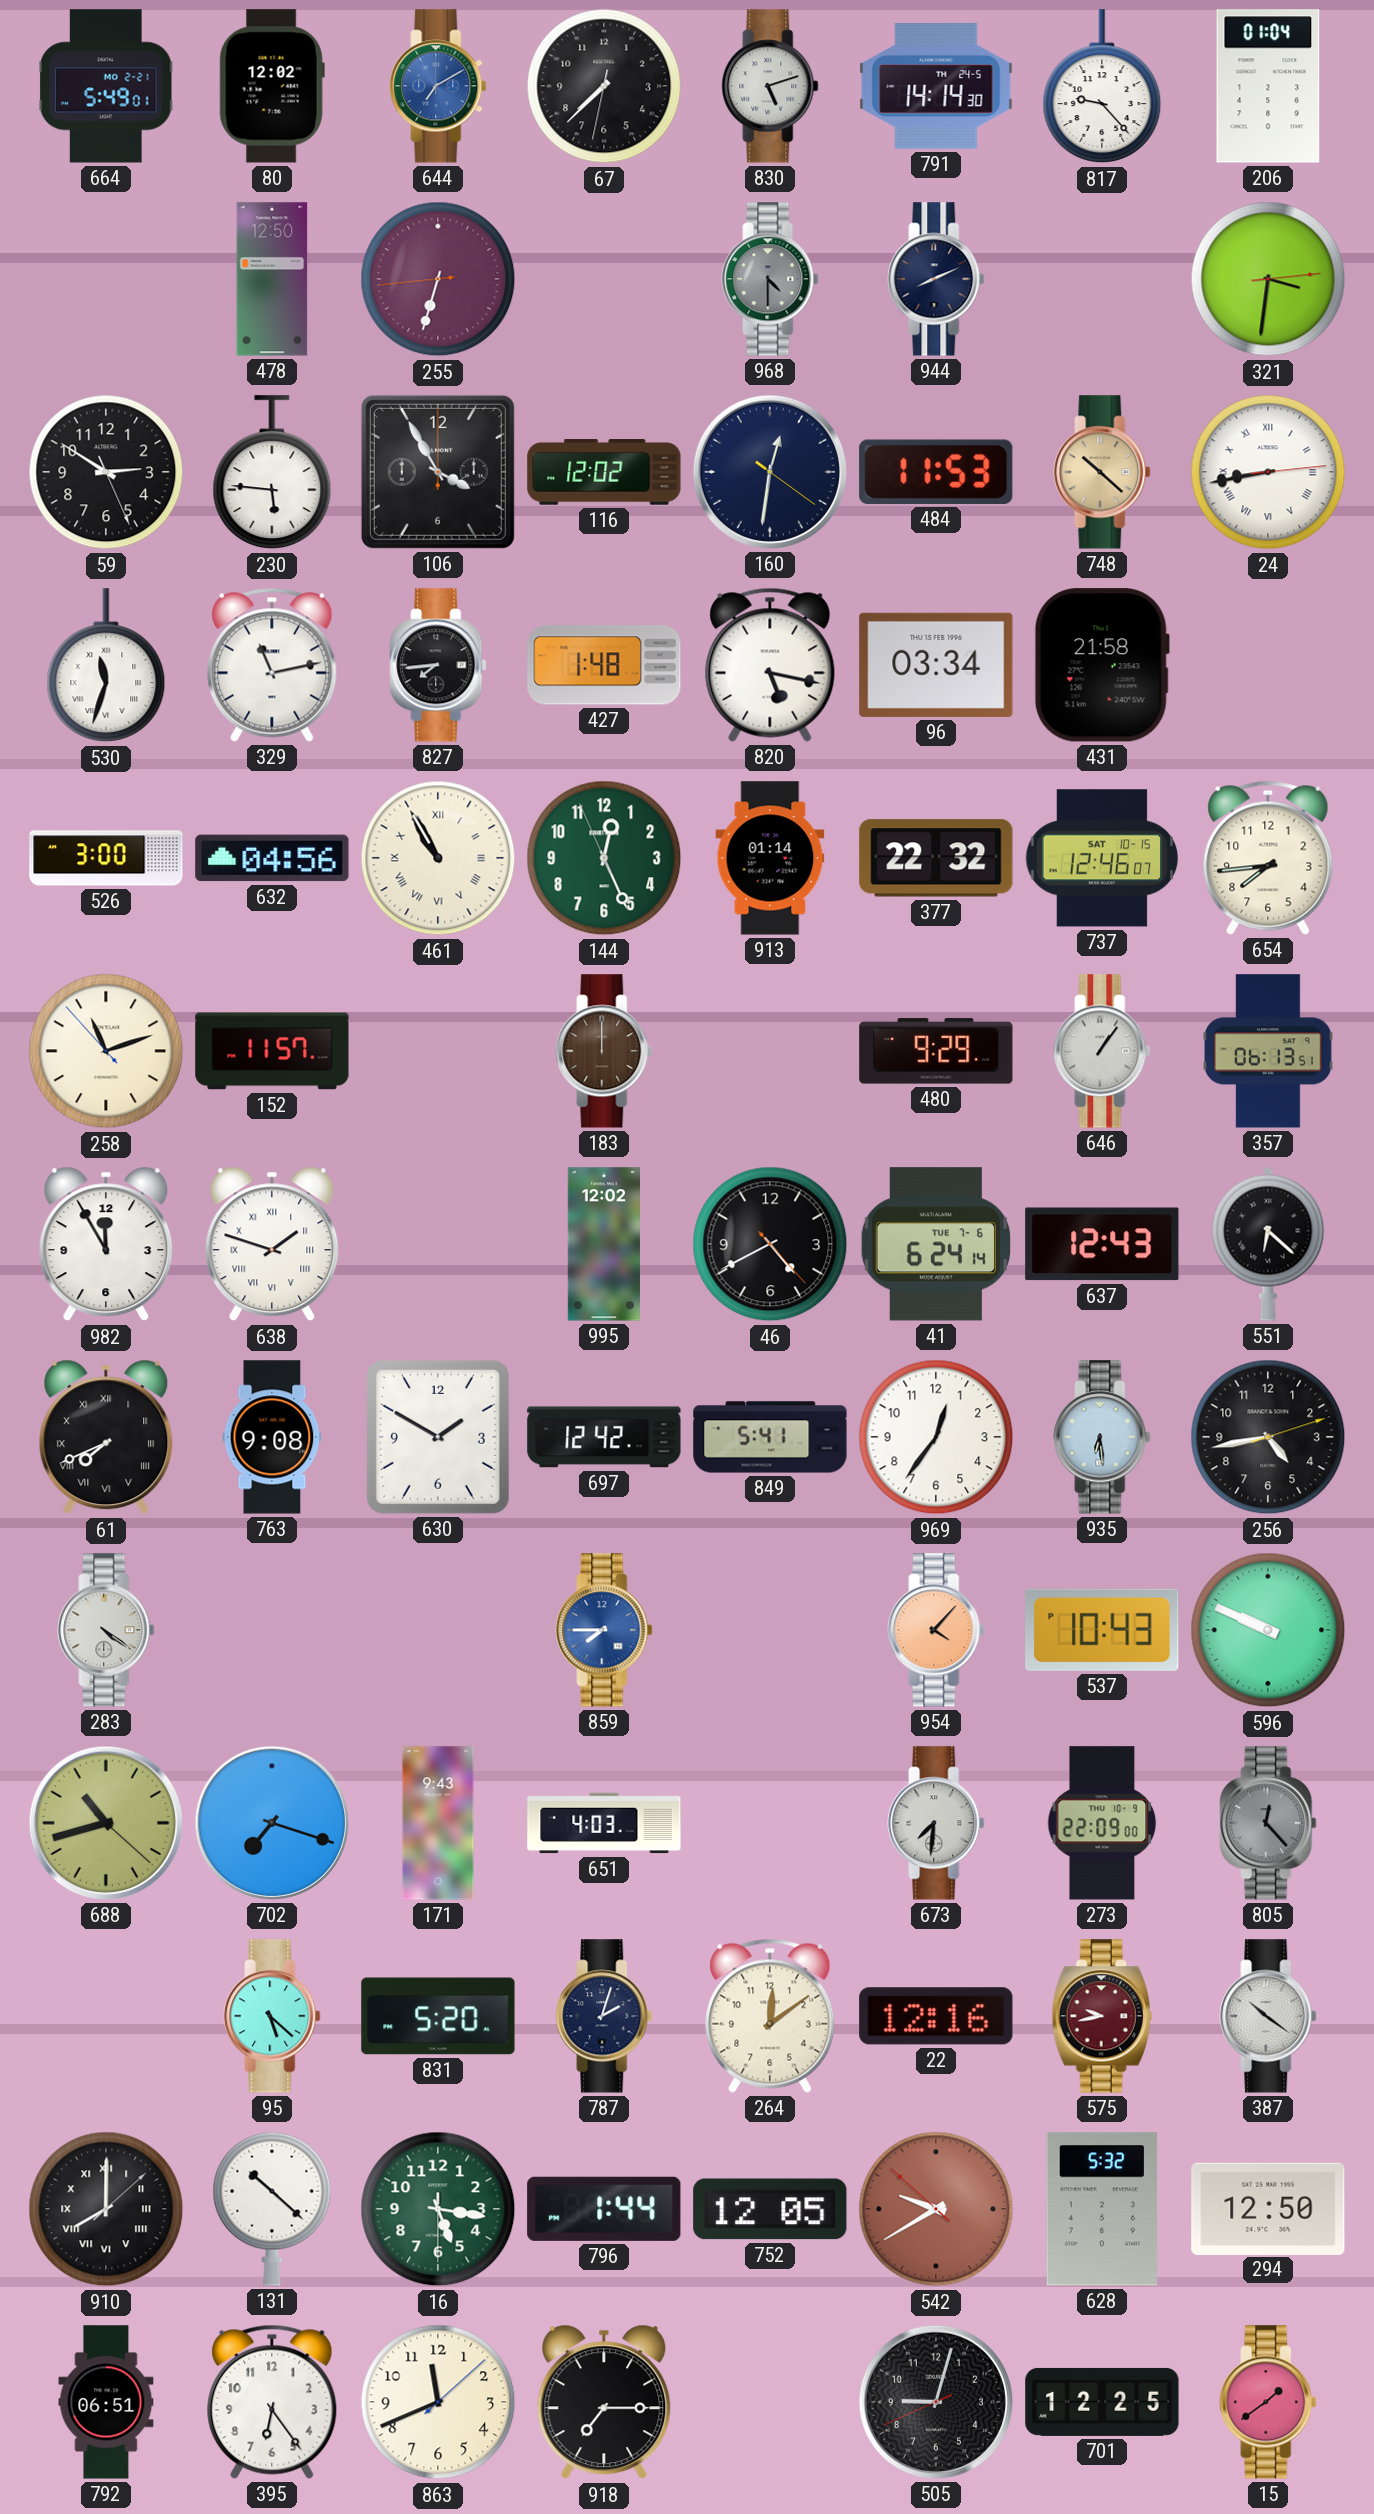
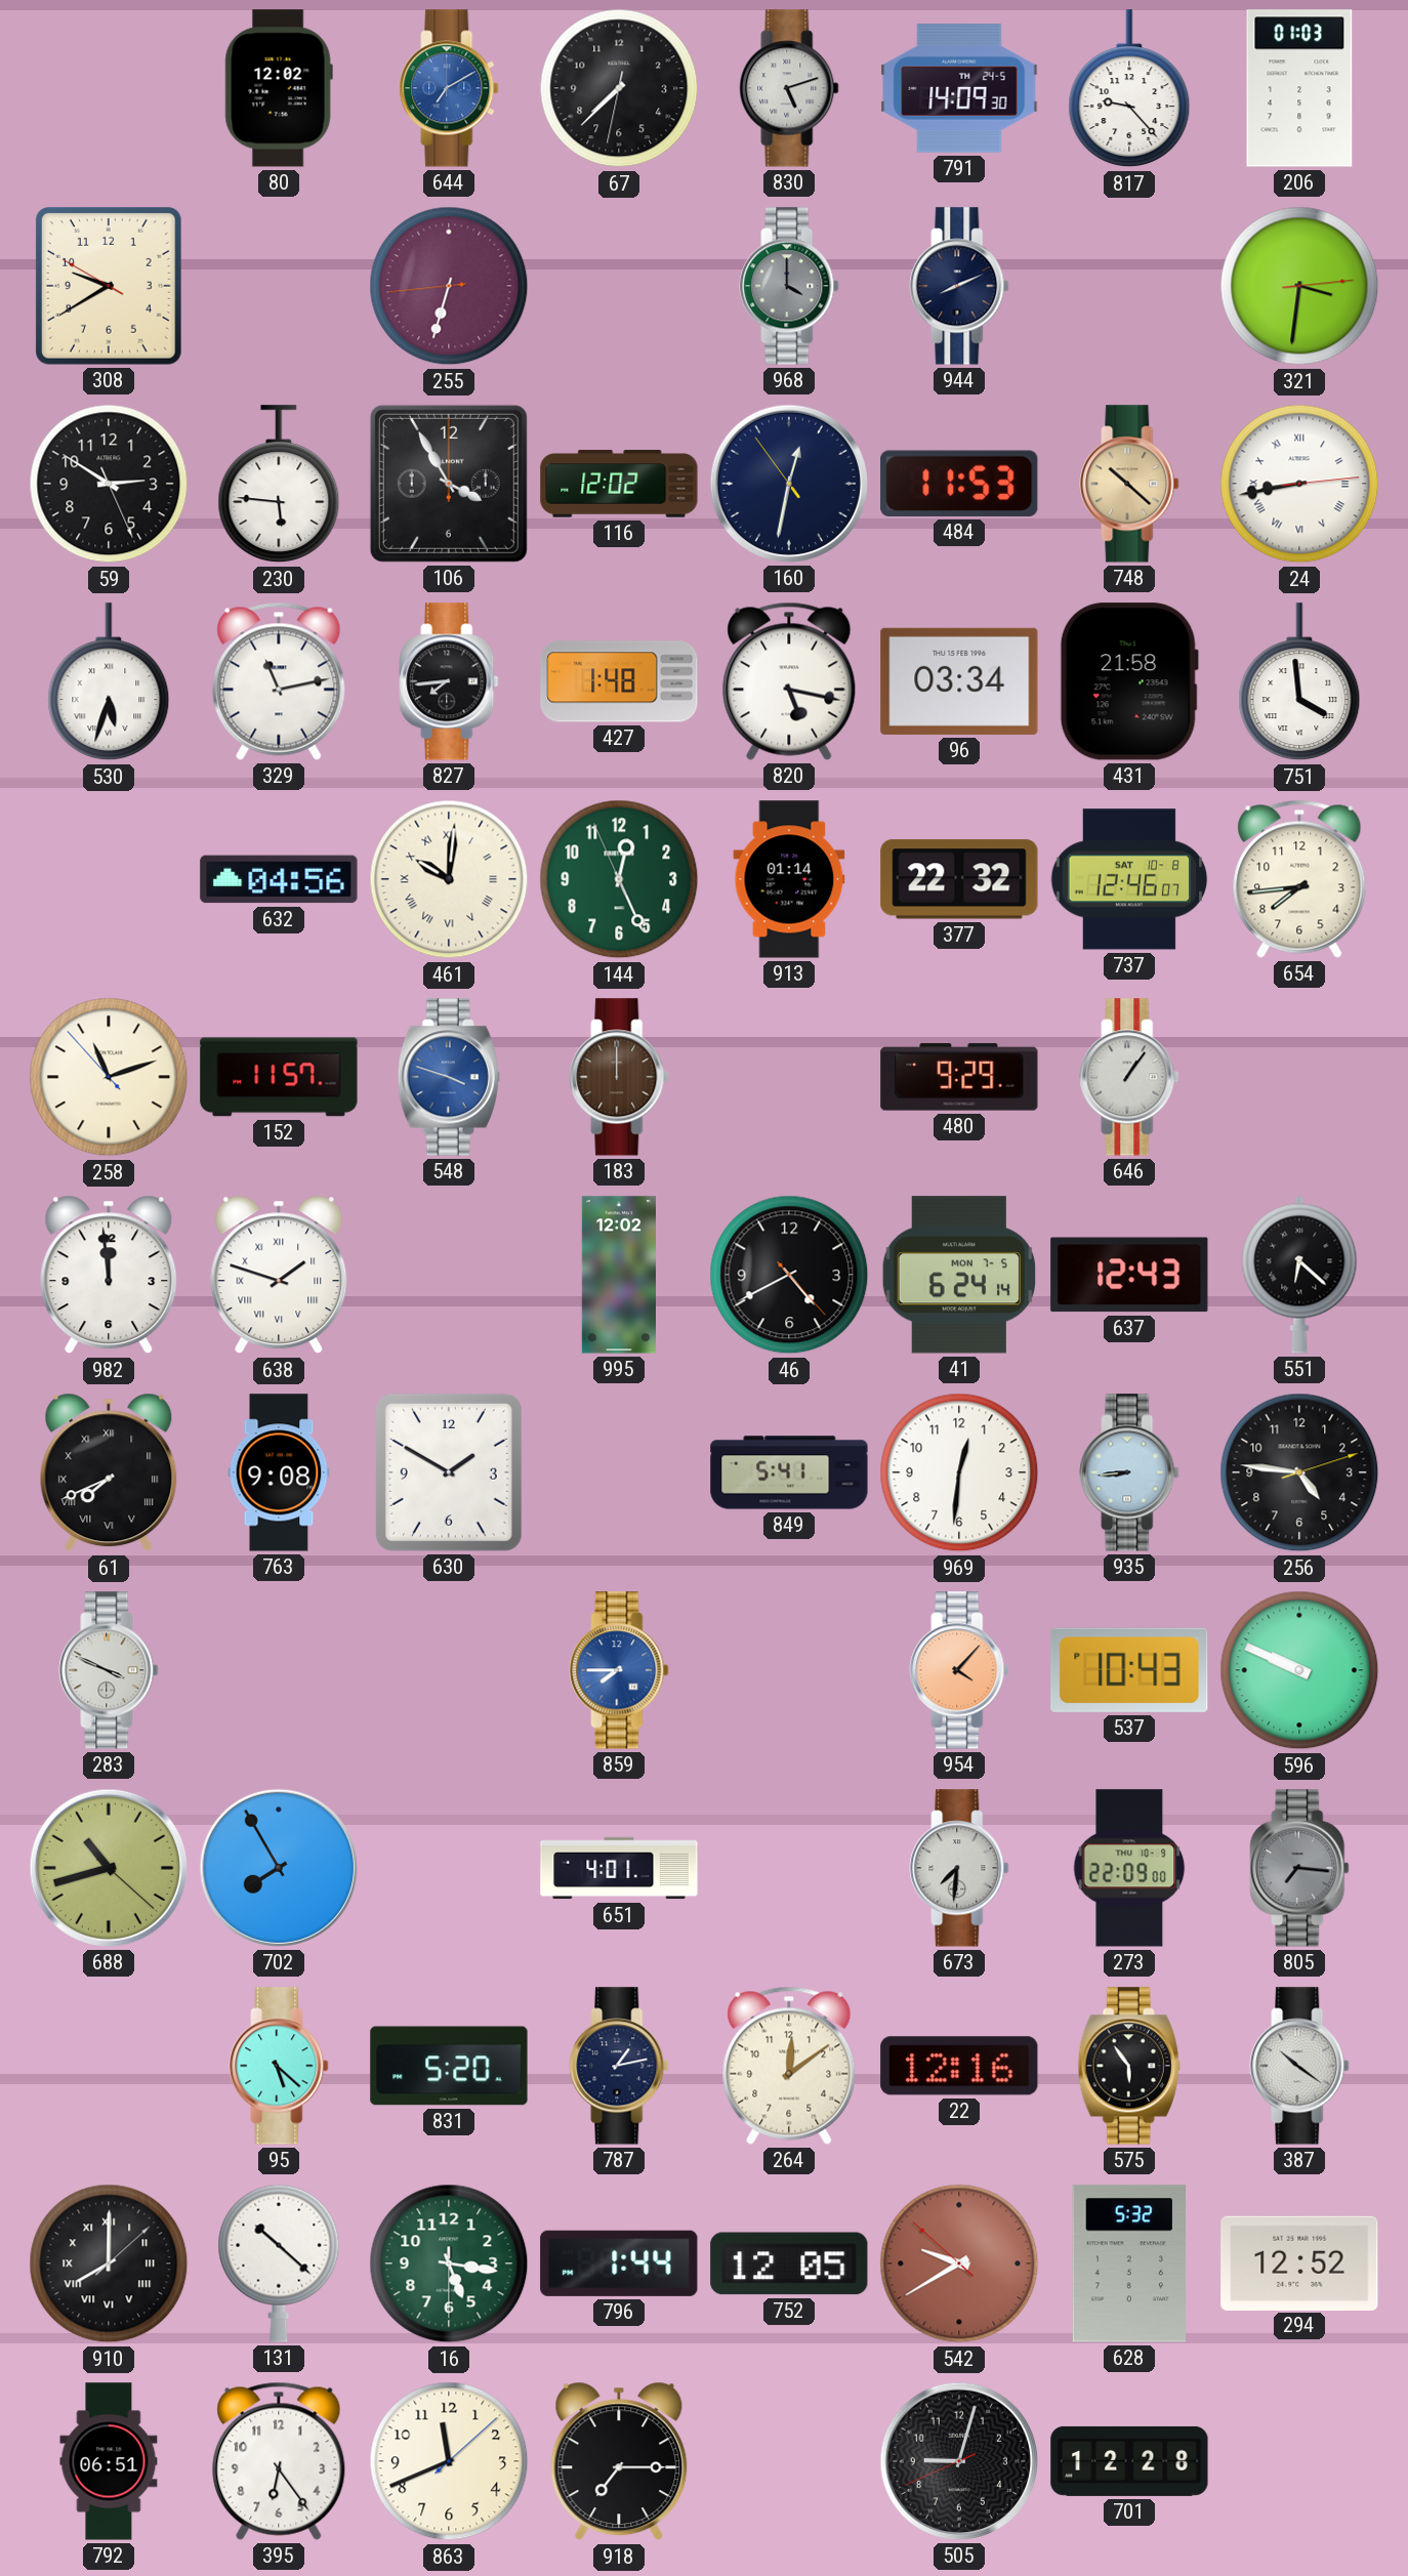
664: 5:49 -> none
791: 14:14 -> 14:09
206: 01:04 -> 01:03
308: none -> 9:39
478: 12:50 -> none
968: 4:30 -> 4:00
160: 12:31:21 -> 12:31:54
530: 11:33 -> 5:33
751: none -> 3:59
526: 3:00 -> none
461: 10:55 -> 10:01
737 date: SAT 10-15 -> SAT 10-8
548: none -> 3:48
357: 06:13 -> none
982: 11:55 -> 11:59
41 date: TUE 7-6 -> MON 7-5
697: 12:42 -> none
969: 12:36 -> 12:31
935: 6:29 -> 8:44
256: 4:43 -> 4:46
283: 4:21 -> 3:49
702: 7:18 -> 7:55
171: 9:43 -> none
651: 4:03 -> 4:01
805: 12:23 -> 7:16
787: 2:03 -> 1:13
575: 9:43 -> 5:54
575 dial: burgundy -> black
294: 12:50 -> 12:52
701: 12:25 -> 12:28
15: 1:39 -> none
